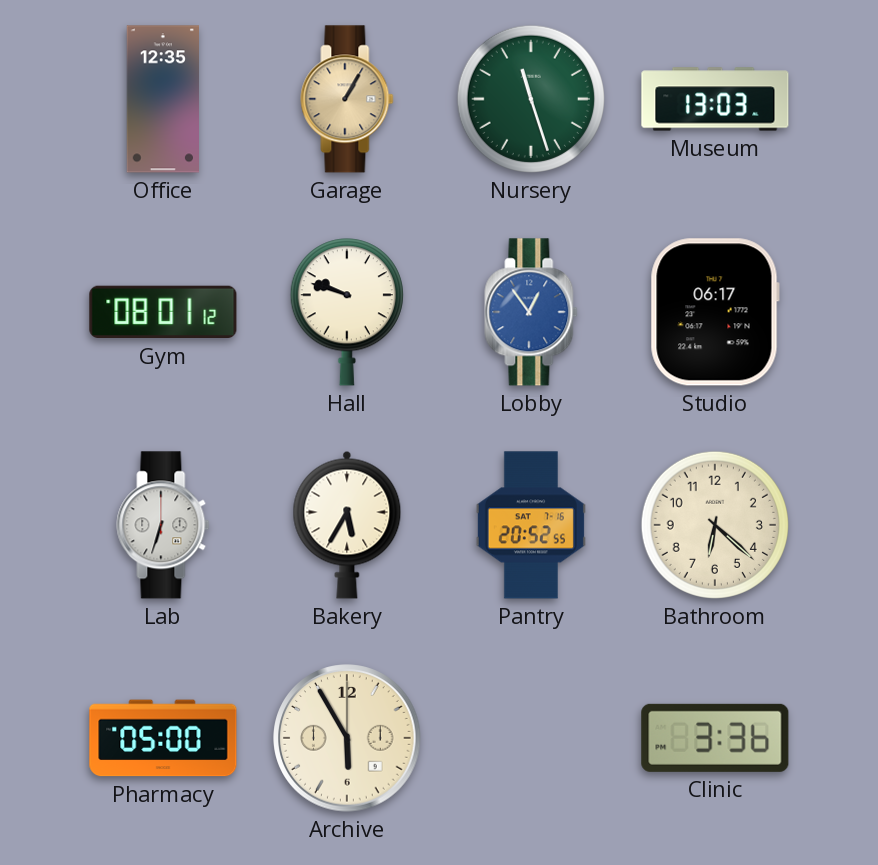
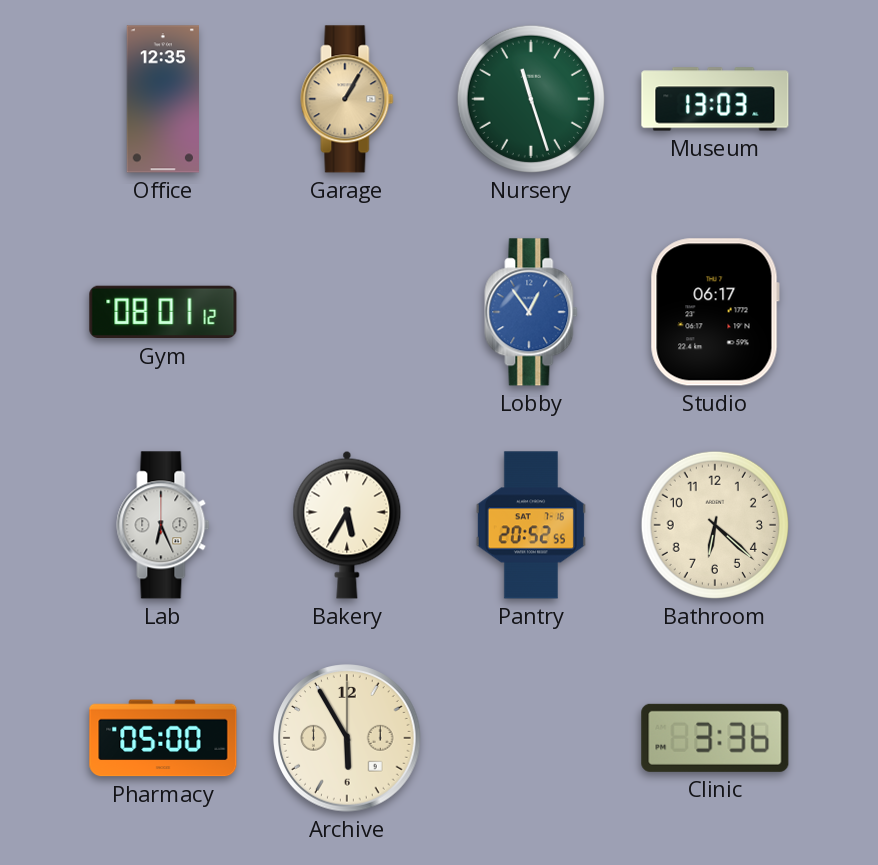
Hall: 9:48 -> none
Lab: 6:33 -> 6:26
